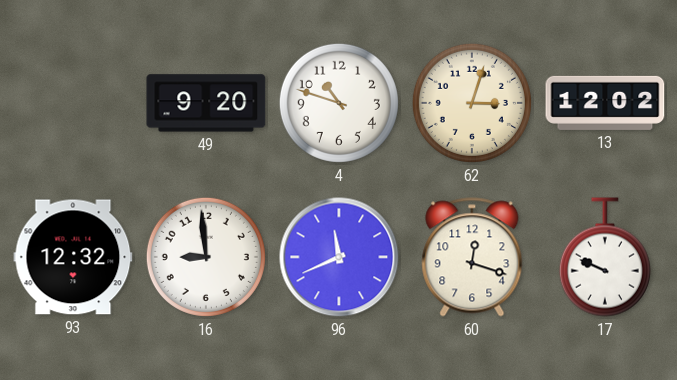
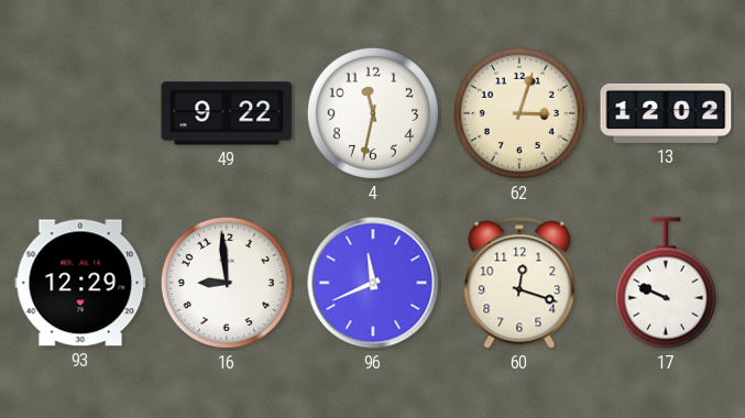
49: 9:20 -> 9:22
4: 10:48 -> 11:32
93: 12:32 -> 12:29
